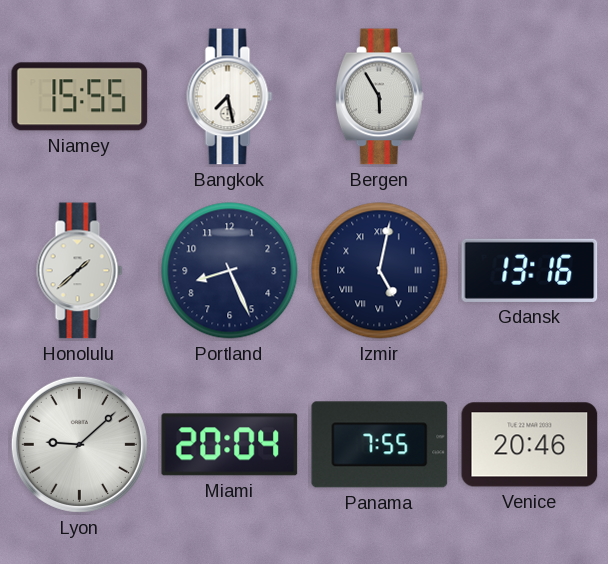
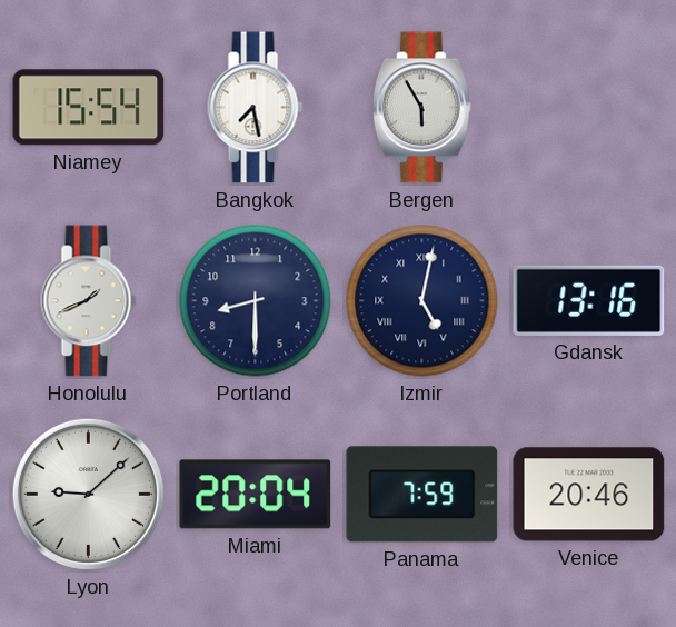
Niamey: 15:55 -> 15:54
Honolulu: 1:38 -> 1:41
Portland: 8:26 -> 8:30
Panama: 7:55 -> 7:59
